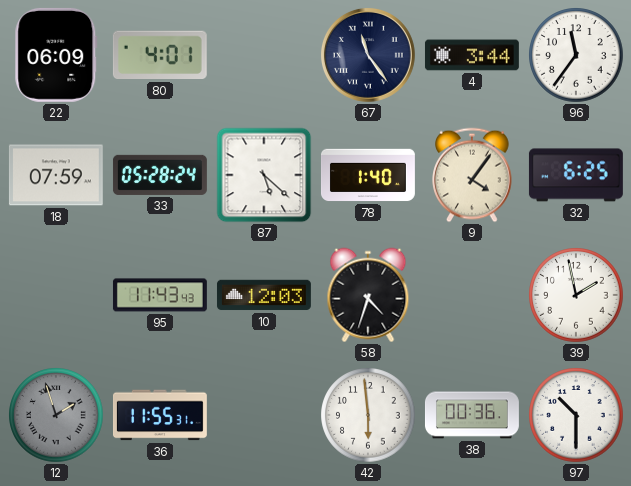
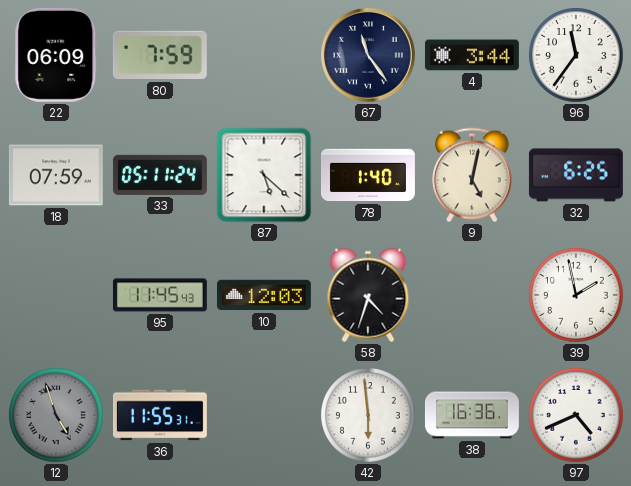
80: 4:01 -> 7:59
33: 05:28 -> 05:11
9: 4:06 -> 5:02
95: 11:43 -> 11:45
12: 1:57 -> 4:57
38: 00:36 -> 16:36
97: 10:30 -> 4:41
